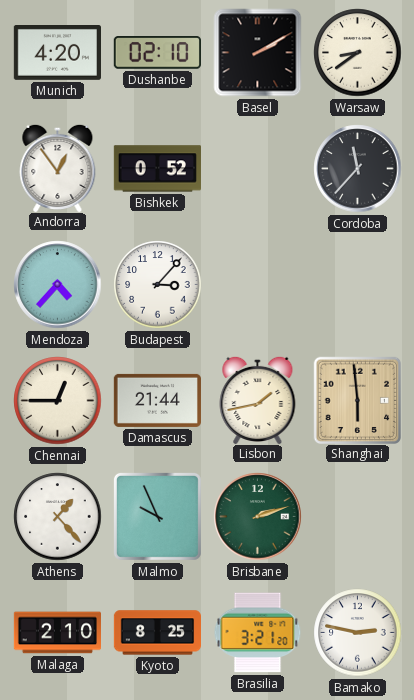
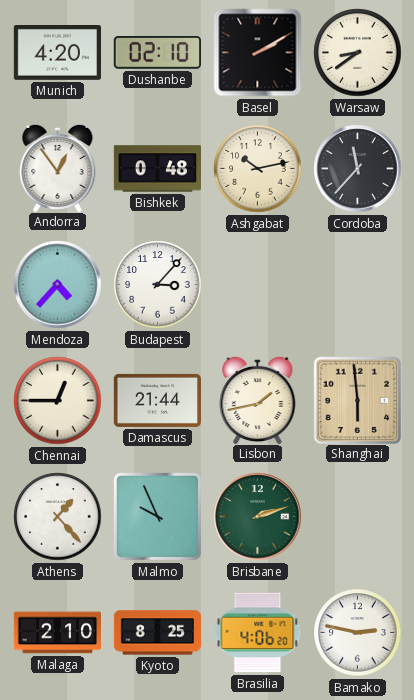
Bishkek: 0:52 -> 0:48
Ashgabat: none -> 10:13
Brasilia: 3:21 -> 4:06
